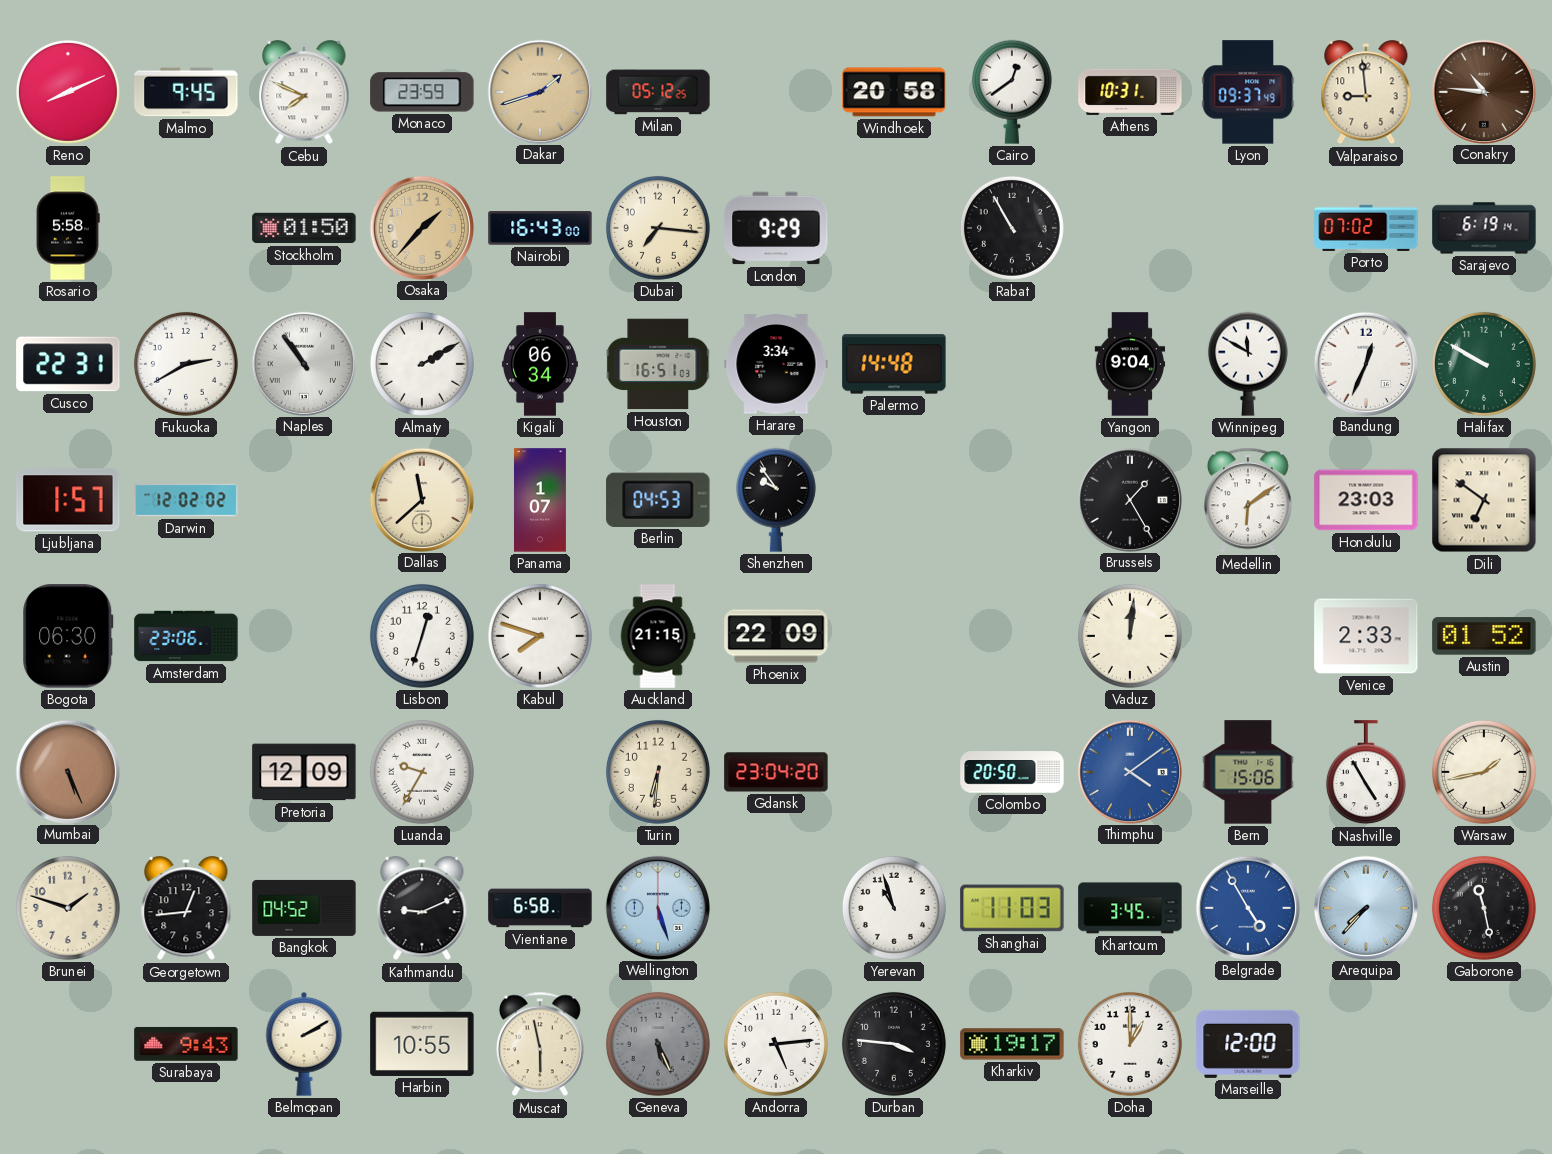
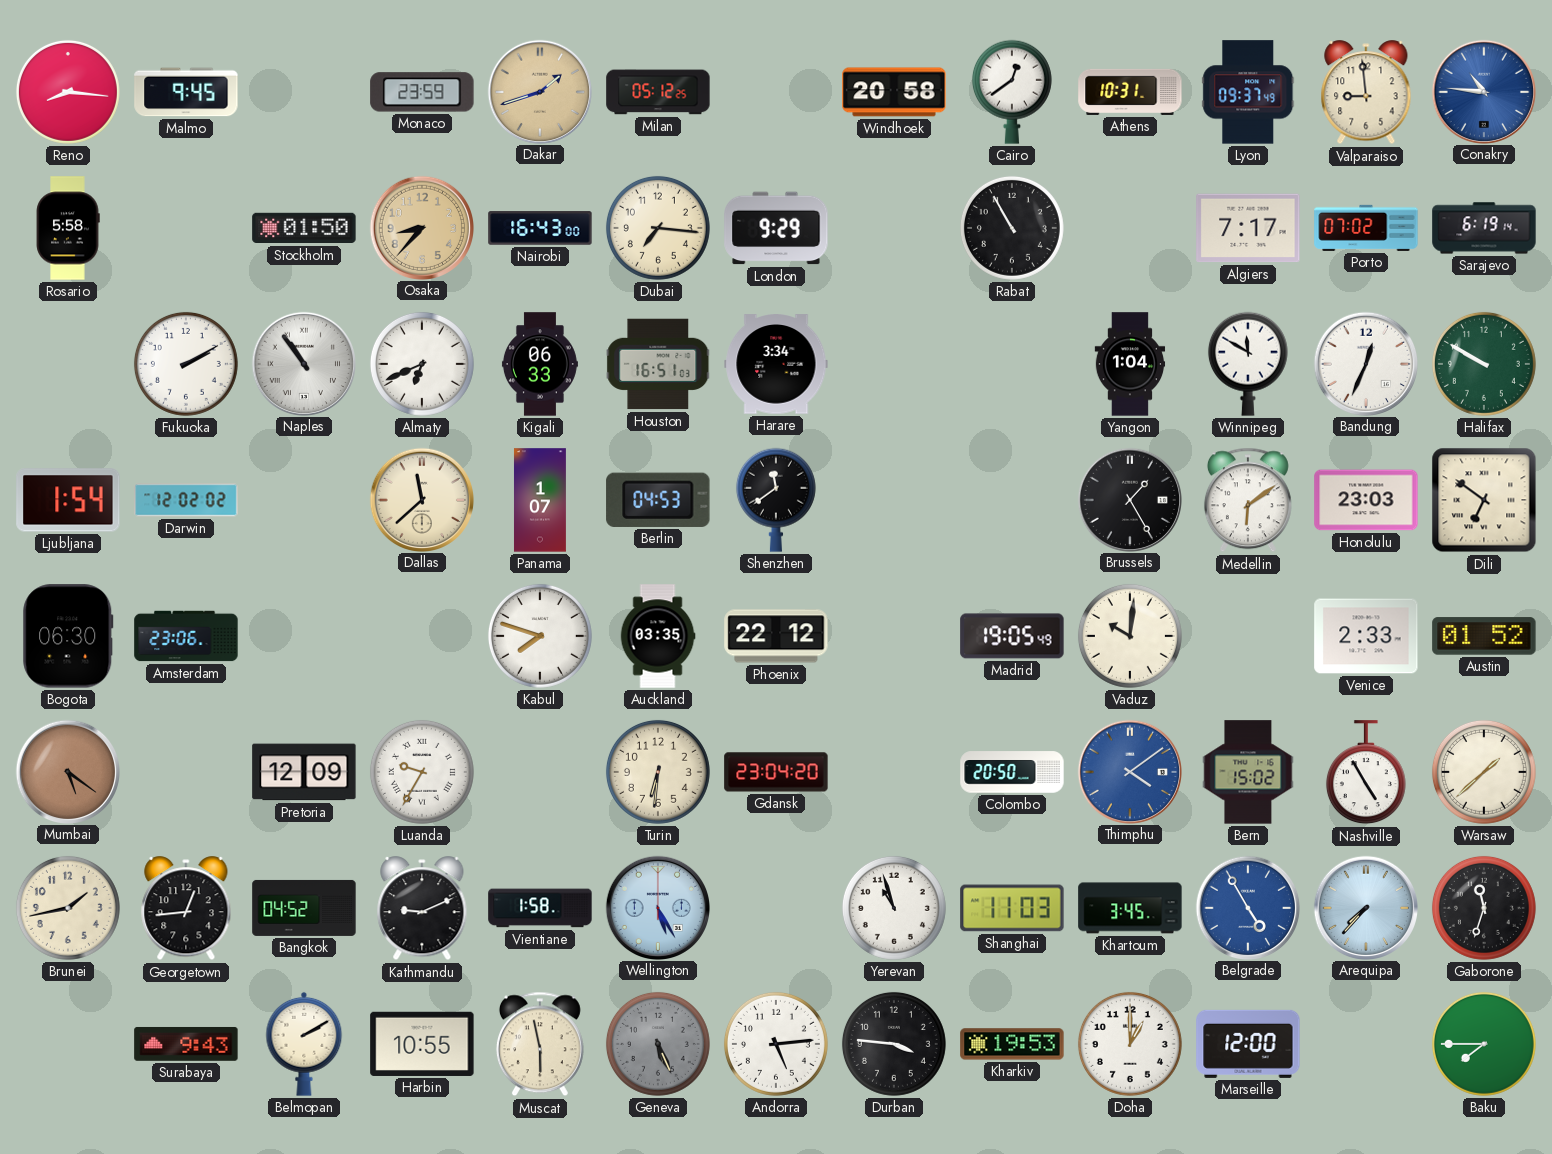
Reno: 8:11 -> 8:16
Cebu: 7:49 -> none
Conakry dial: brown -> blue
Osaka: 1:37 -> 8:37
Algiers: none -> 7:17
Cusco: 22:31 -> none
Fukuoka: 2:40 -> 2:10
Almaty: 2:10 -> 6:41
Kigali: 06:34 -> 06:33
Palermo: 14:48 -> none
Yangon: 9:04 -> 1:04
Ljubljana: 1:57 -> 1:54
Shenzhen: 9:54 -> 11:39
Lisbon: 12:33 -> none
Auckland: 21:15 -> 03:35
Phoenix: 22:09 -> 22:12
Madrid: none -> 19:05
Vaduz: 12:01 -> 10:01
Mumbai: 5:26 -> 5:21
Bern: 15:06 -> 15:02
Warsaw: 1:43 -> 1:38
Brunei: 1:48 -> 1:43
Vientiane: 6:58 -> 1:58
Wellington: 5:27 -> 5:25
Gaborone: 11:28 -> 11:33
Kharkiv: 19:17 -> 19:53
Baku: none -> 7:45
